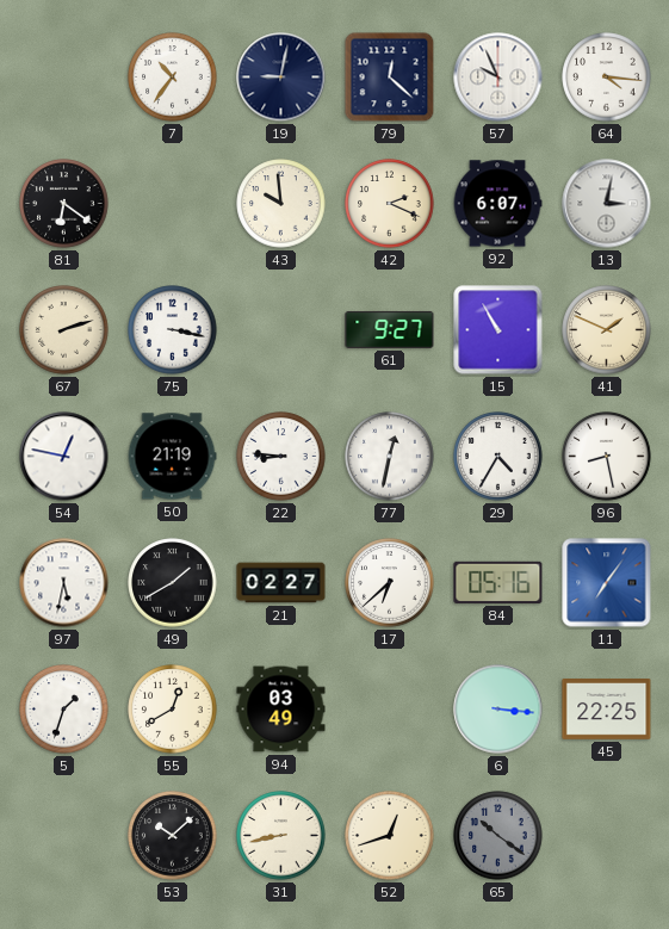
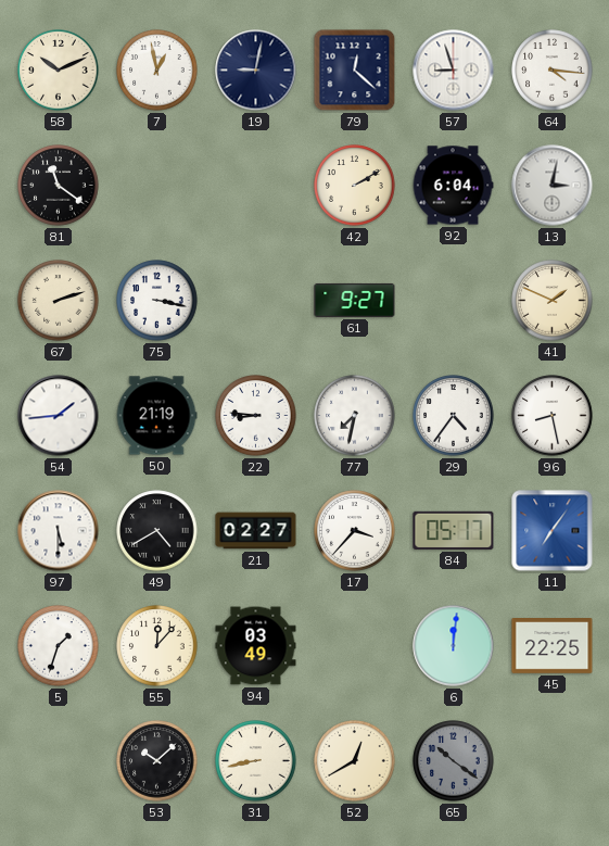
58: none -> 10:11
7: 10:36 -> 12:58
57: 9:56 -> 8:57
81: 6:21 -> 11:21
43: 9:59 -> none
42: 2:19 -> 2:10
92: 6:07 -> 6:04
15: 10:55 -> none
54: 12:47 -> 1:44
77: 12:32 -> 7:32
29: 4:35 -> 4:36
97: 5:32 -> 5:30
49: 1:40 -> 4:40
17: 6:38 -> 3:37
84: 05:16 -> 05:17
55: 12:40 -> 12:07
6: 3:16 -> 12:01
52: 12:42 -> 12:40
